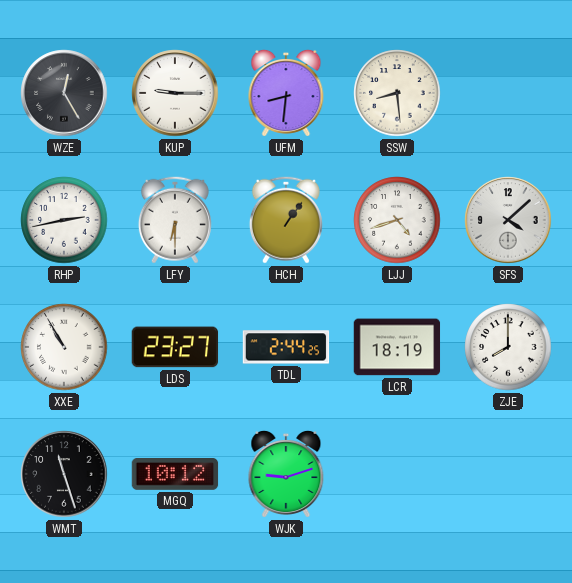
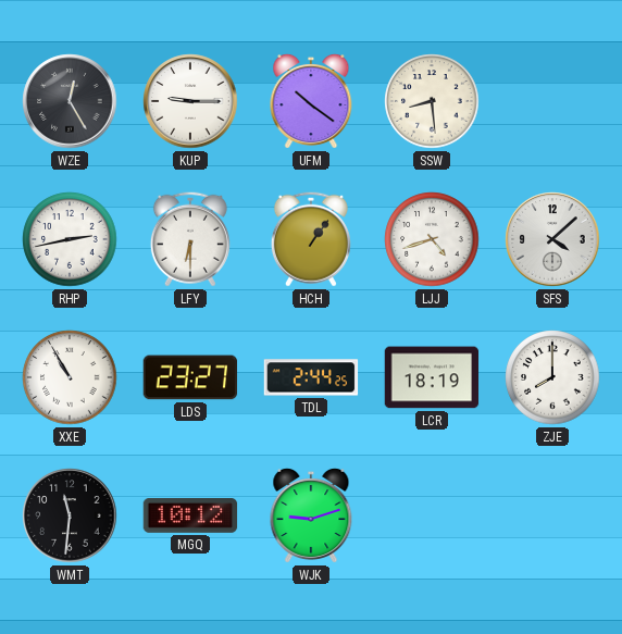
UFM: 8:31 -> 10:21
WMT: 11:27 -> 11:31
